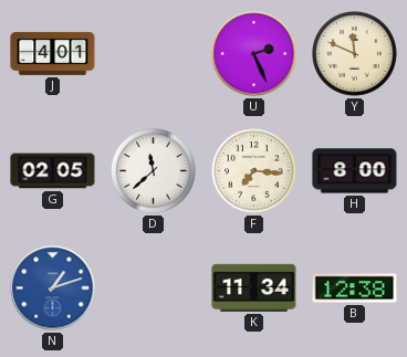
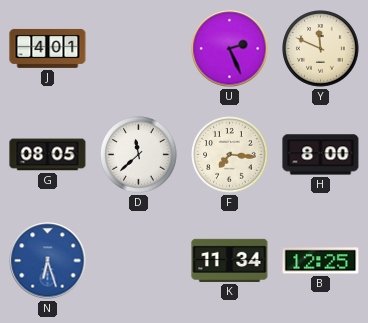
G: 02:05 -> 08:05
N: 1:12 -> 6:27
B: 12:38 -> 12:25
